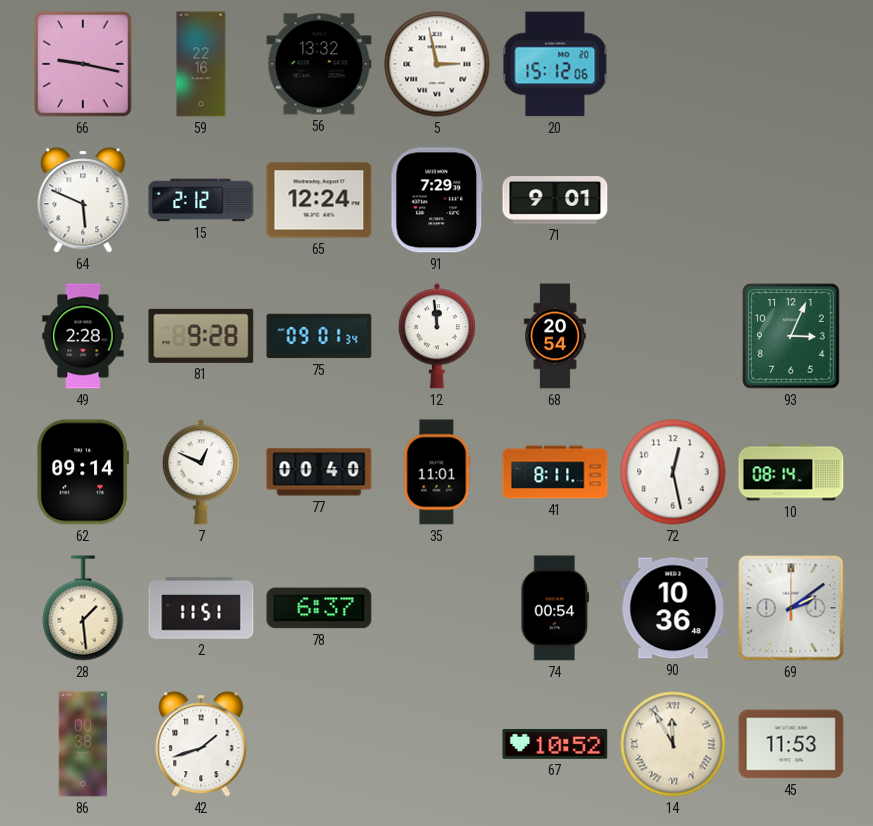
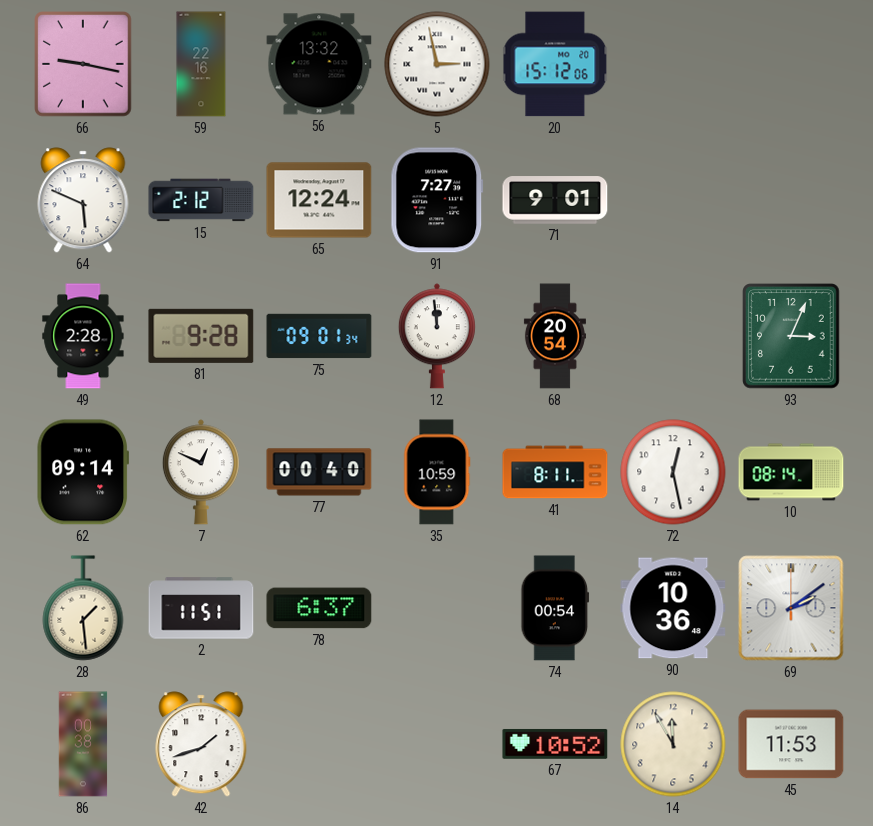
91: 7:29 -> 7:27
35: 11:01 -> 10:59
14 numerals: Roman -> Arabic
